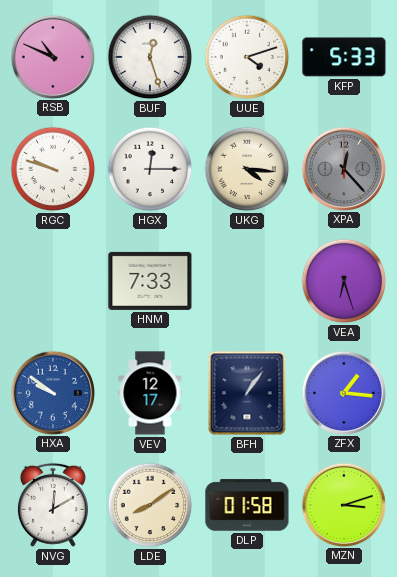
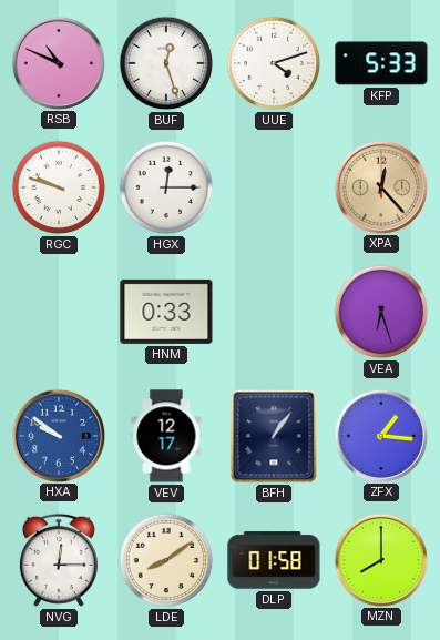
UKG: 4:16 -> none
XPA dial: grey -> champagne
HNM: 7:33 -> 0:33
NVG: 12:10 -> 12:15
MZN: 3:12 -> 8:00
